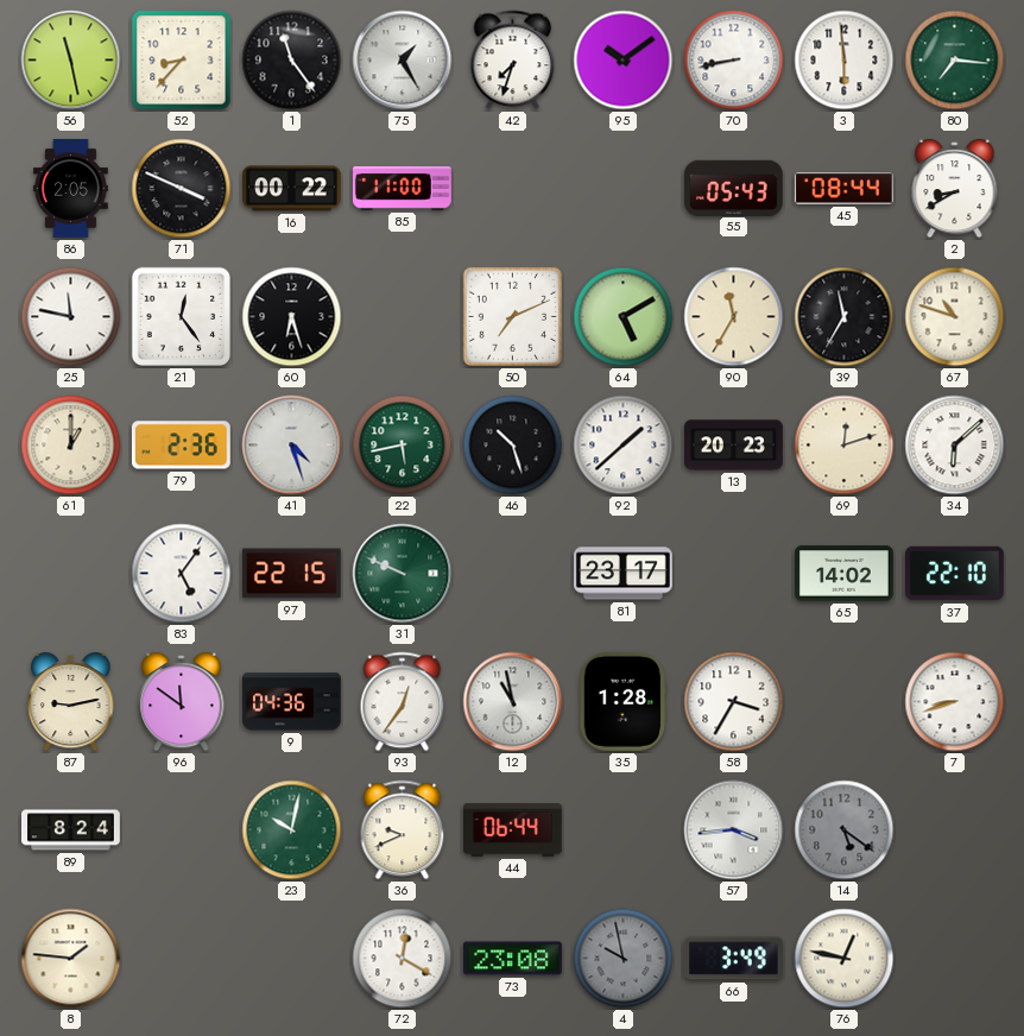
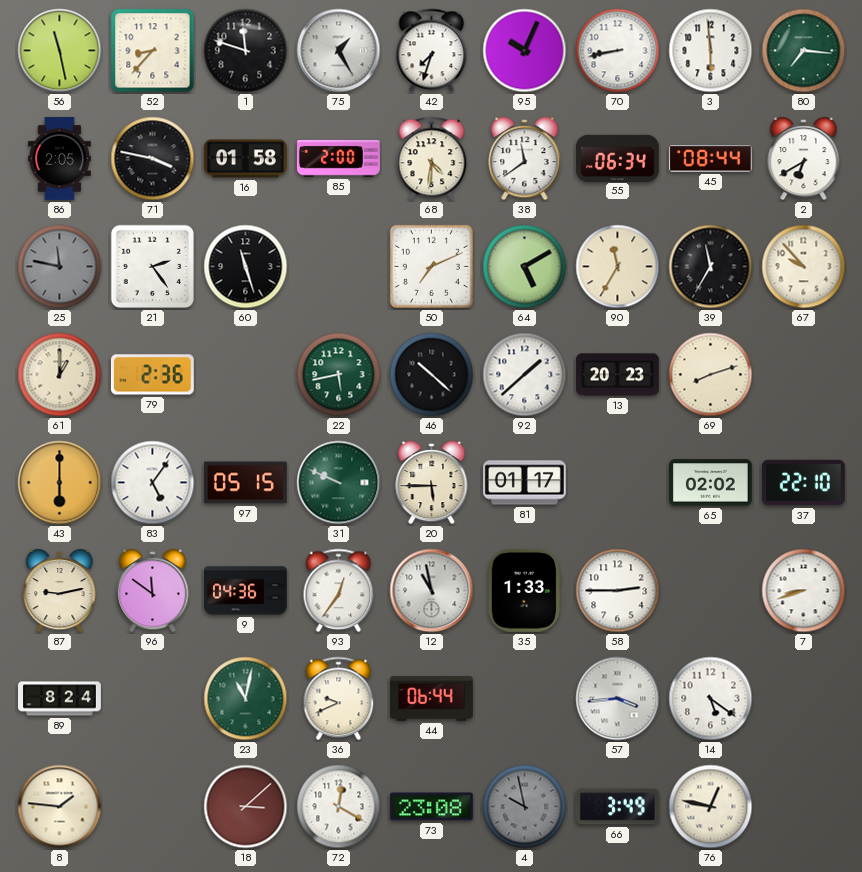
1: 11:24 -> 11:48
95: 10:09 -> 10:04
71: 3:49 -> 3:47
16: 00:22 -> 01:58
85: 11:00 -> 2:00
68: none -> 4:31
38: none -> 11:39
55: 05:43 -> 06:34
2: 8:40 -> 6:40
25 dial: white -> grey
21: 12:24 -> 2:24
60: 6:27 -> 11:27
67: 10:48 -> 9:53
41: 4:27 -> none
46: 10:27 -> 10:22
69: 12:12 -> 8:12
34: 6:08 -> none
43: none -> 6:00
97: 22:15 -> 05:15
20: none -> 5:45
81: 23:17 -> 01:17
65: 14:02 -> 02:02
35: 1:28 -> 1:33
58: 3:35 -> 2:45
23: 10:02 -> 11:02
14 dial: grey -> white
18: none -> 3:08
